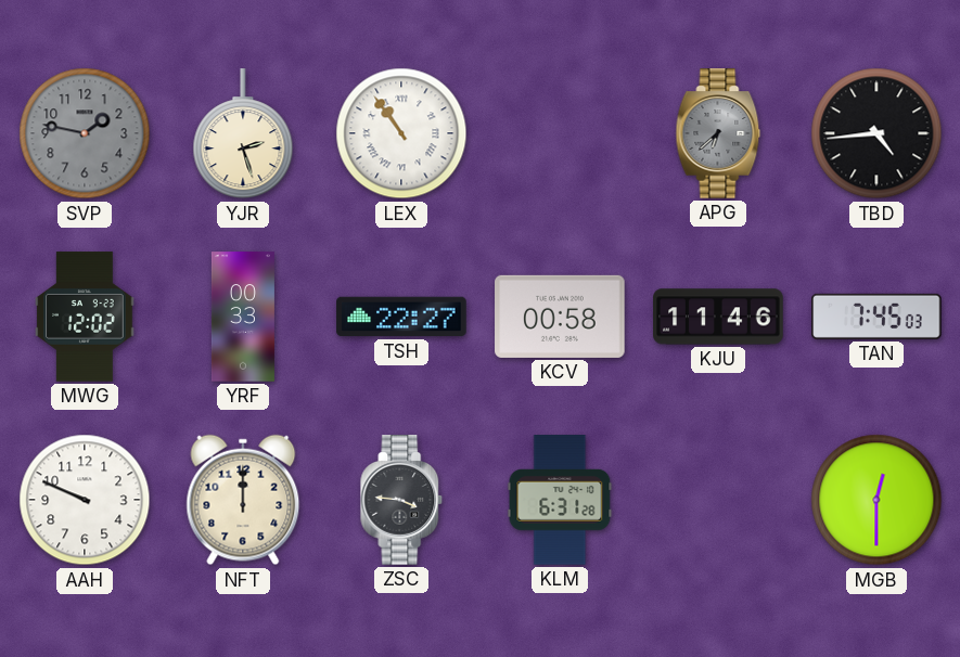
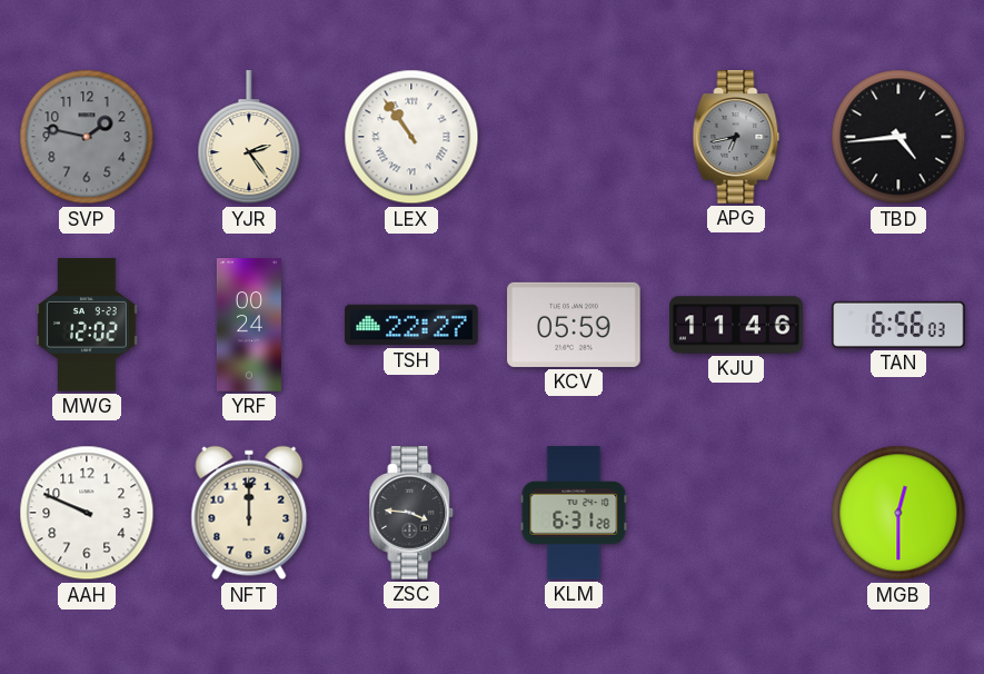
YJR: 2:27 -> 2:24
APG: 6:38 -> 6:43
YRF: 00:33 -> 00:24
KCV: 00:58 -> 05:59
TAN: 7:45 -> 6:56
